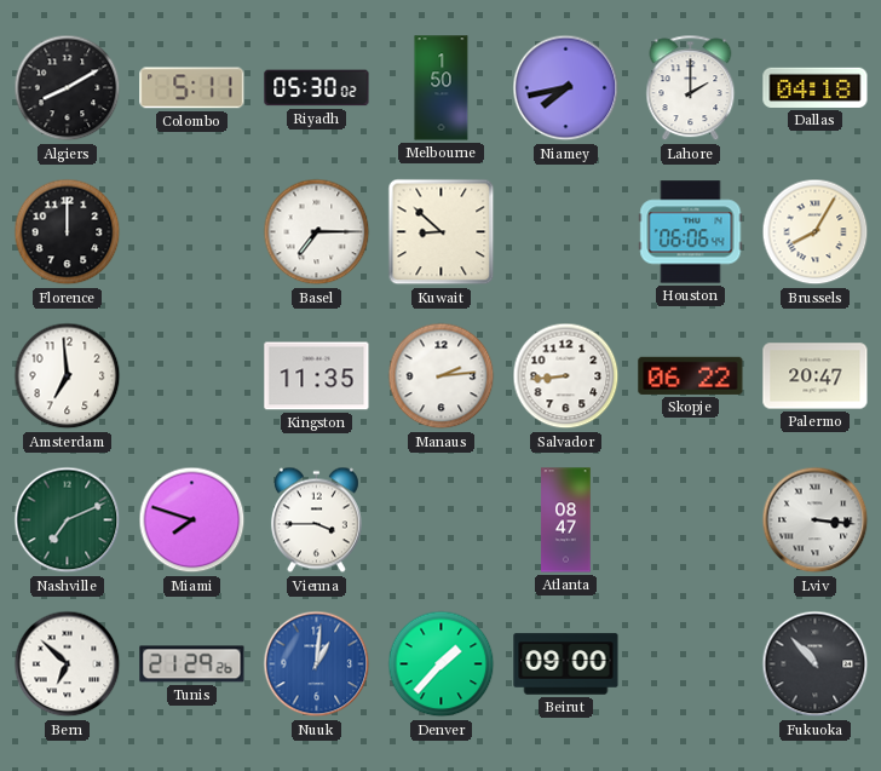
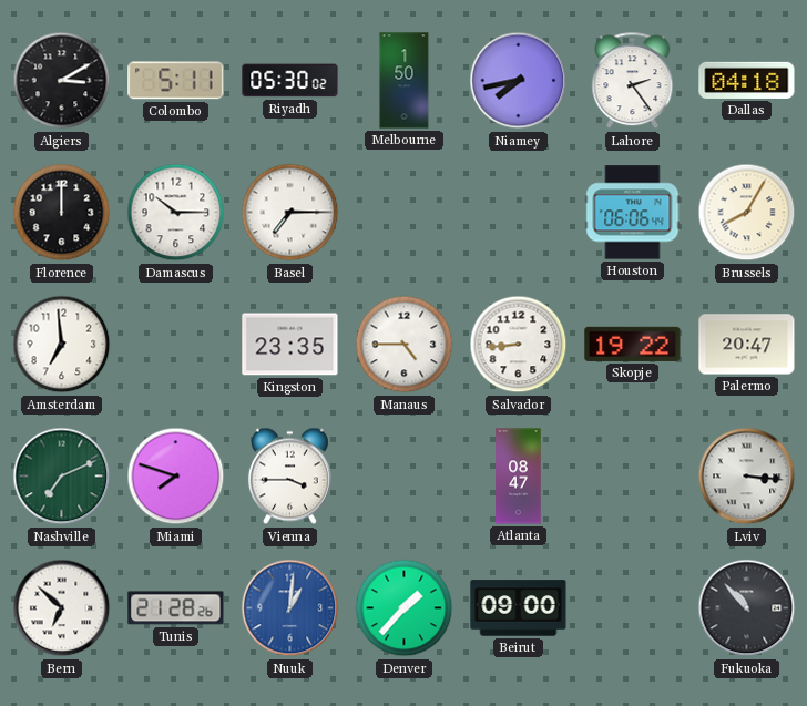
Algiers: 8:10 -> 3:10
Lahore: 2:00 -> 2:24
Damascus: none -> 10:15
Kuwait: 8:52 -> none
Kingston: 11:35 -> 23:35
Manaus: 2:14 -> 4:45
Skopje: 06:22 -> 19:22
Tunis: 21:29 -> 21:28
